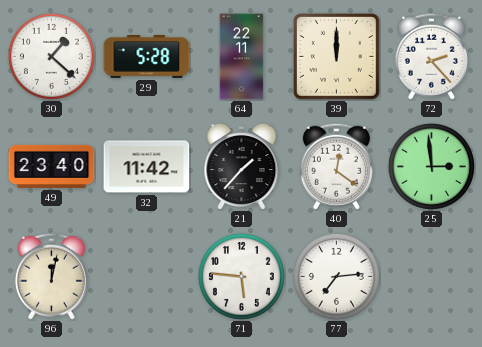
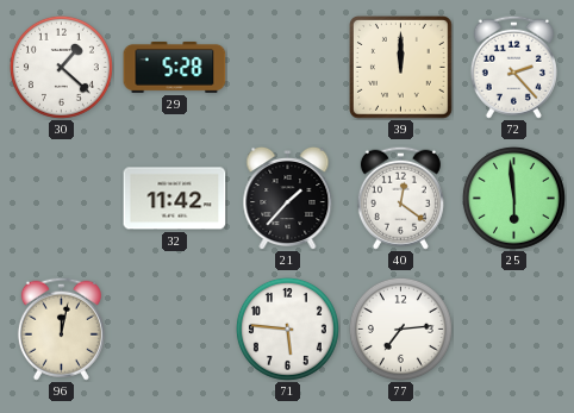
64: 22:11 -> none
49: 23:40 -> none
25: 2:59 -> 5:59
